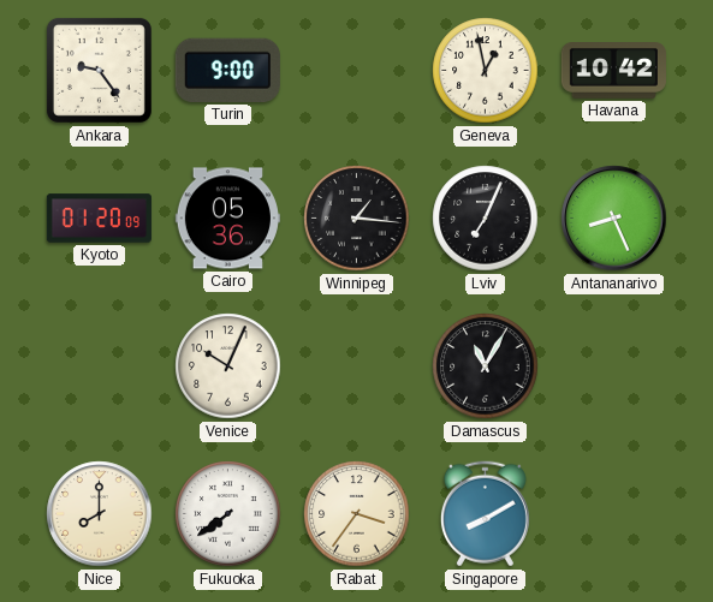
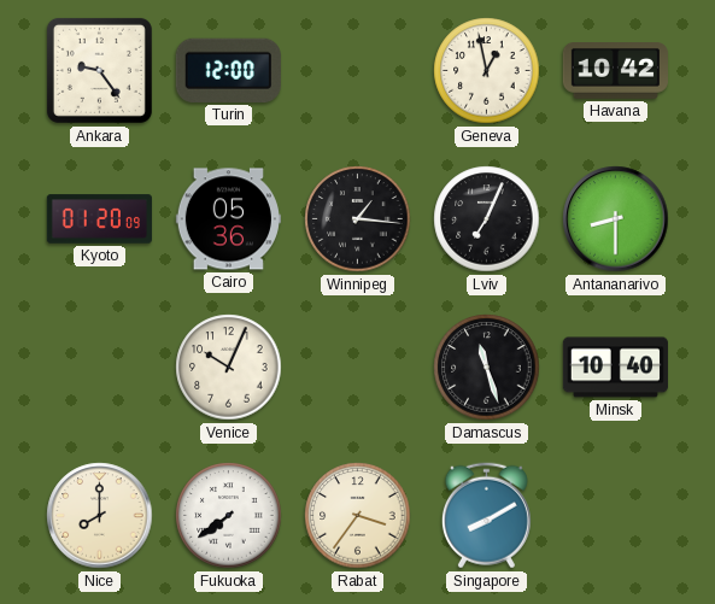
Turin: 9:00 -> 12:00
Antananarivo: 8:26 -> 8:30
Damascus: 11:05 -> 11:27
Minsk: none -> 10:40
